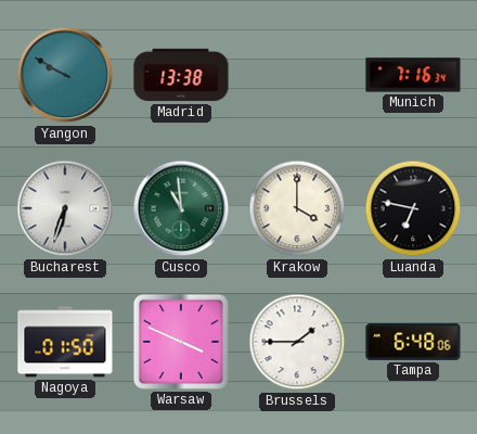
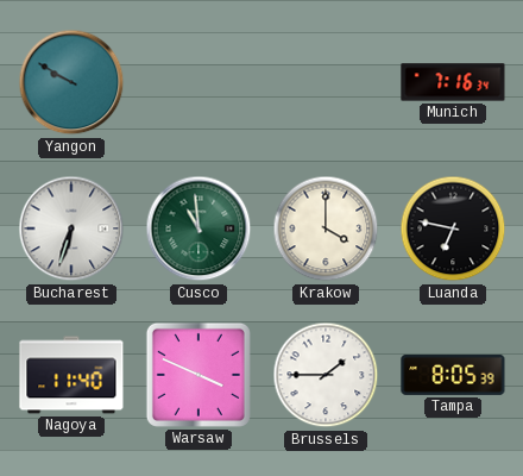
Madrid: 13:38 -> none
Nagoya: 01:50 -> 11:40
Tampa: 6:48 -> 8:05
